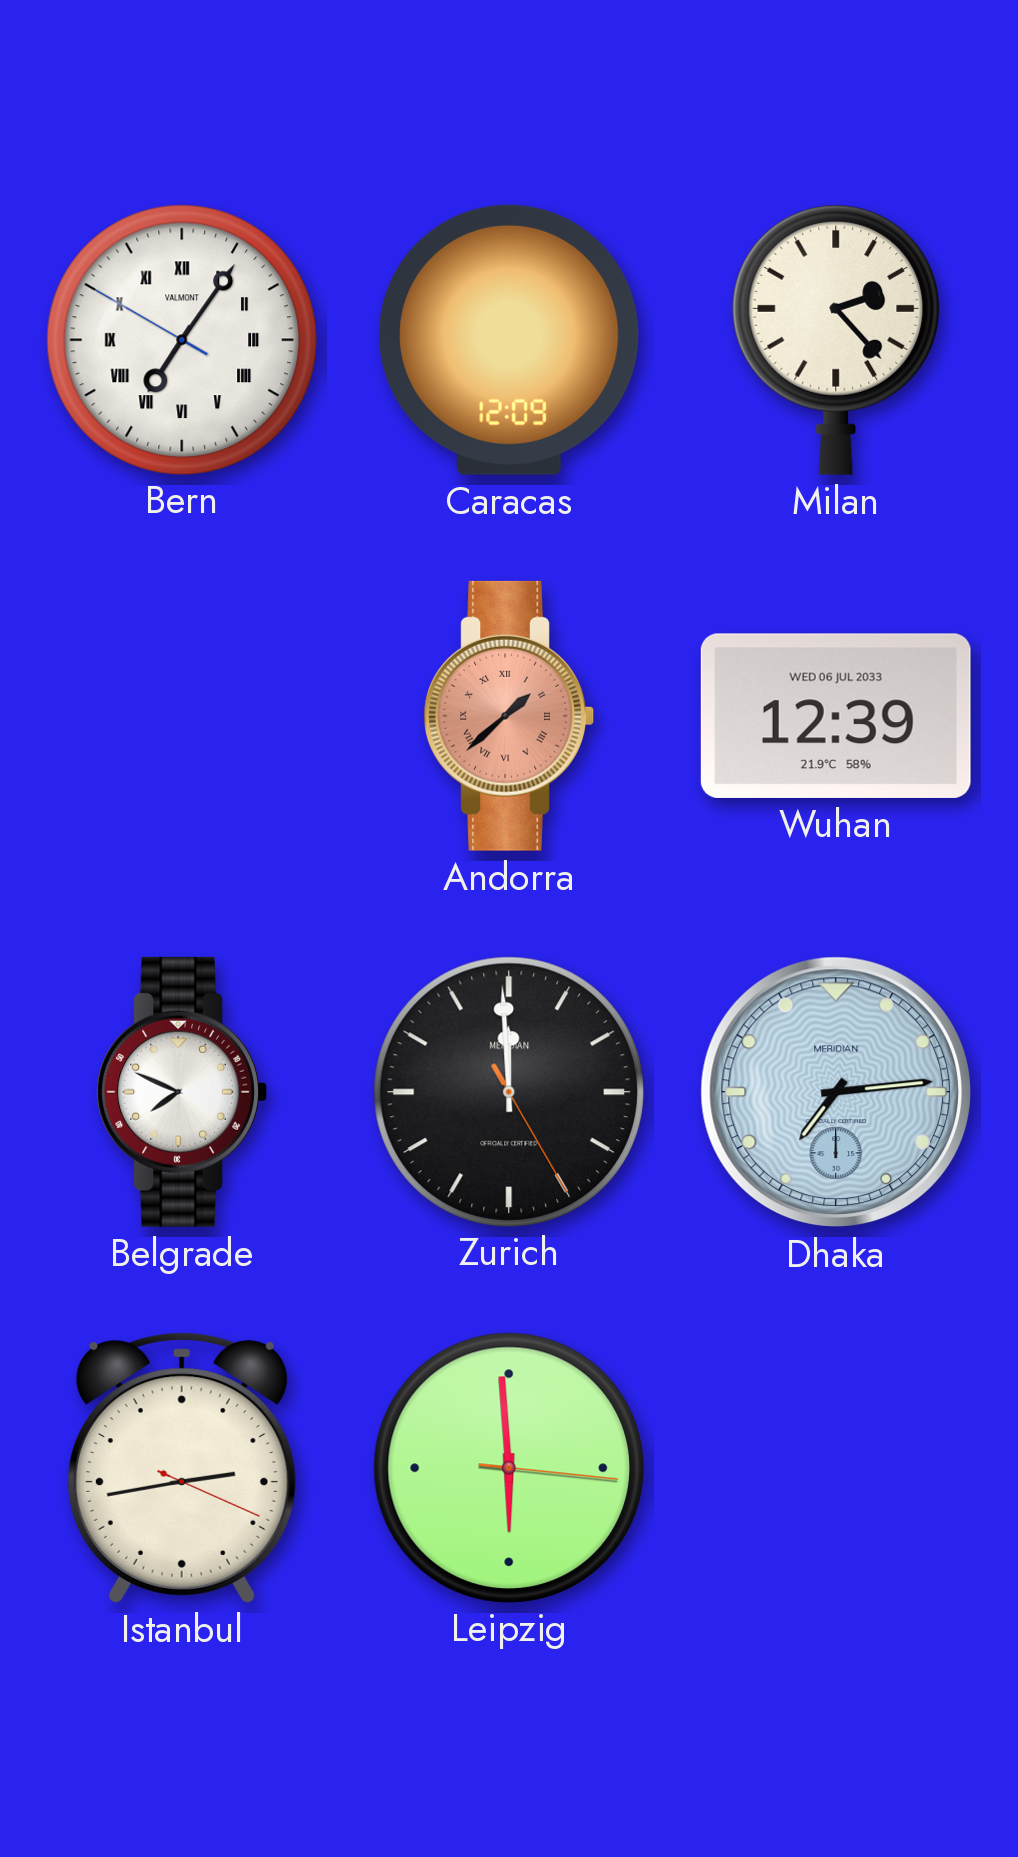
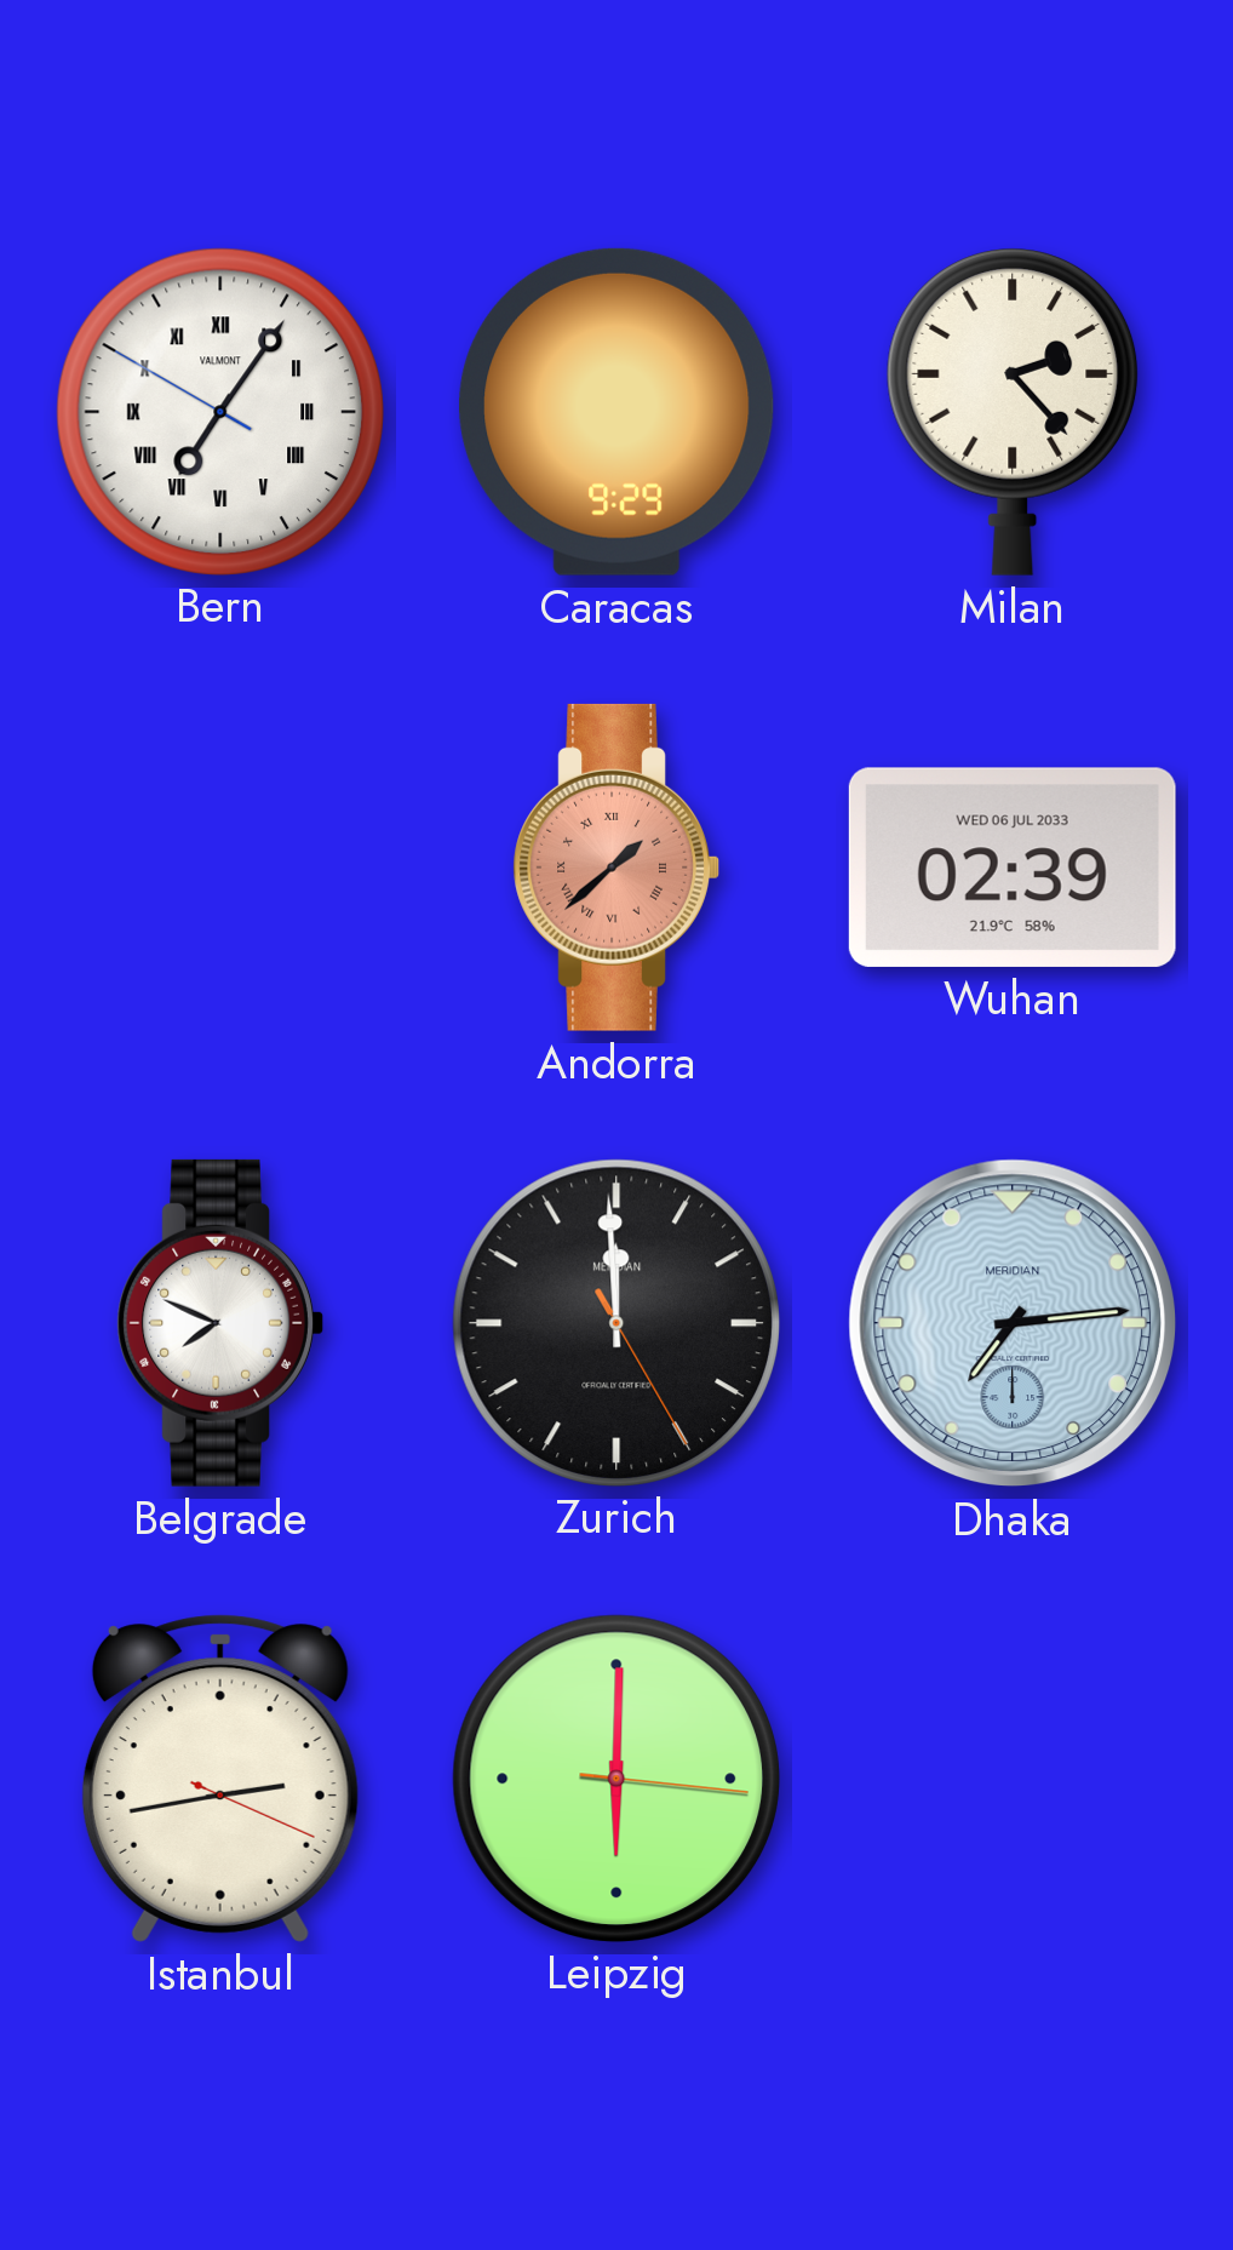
Caracas: 12:09 -> 9:29
Wuhan: 12:39 -> 02:39
Leipzig: 5:59 -> 6:00
